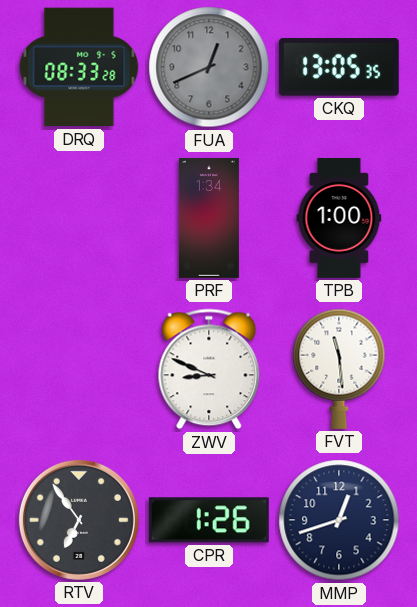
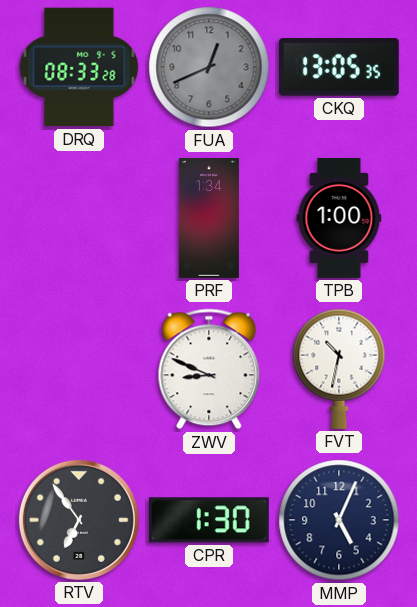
FVT: 11:29 -> 10:32
CPR: 1:26 -> 1:30
MMP: 12:42 -> 5:04
